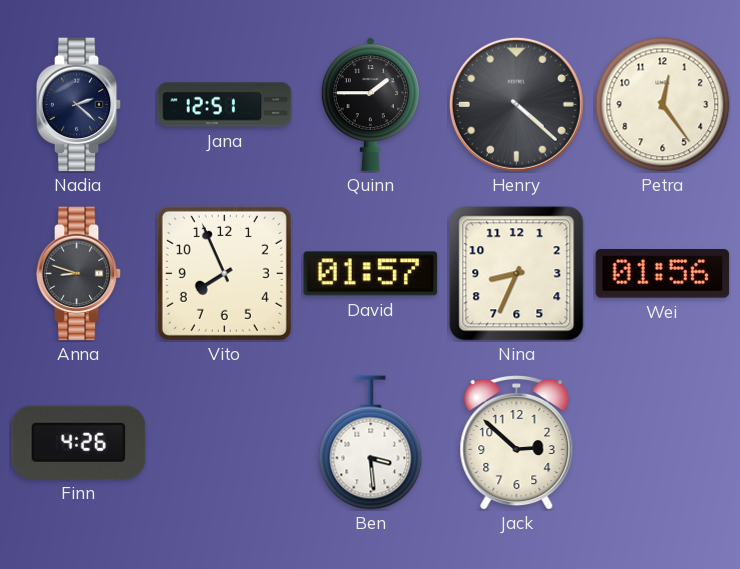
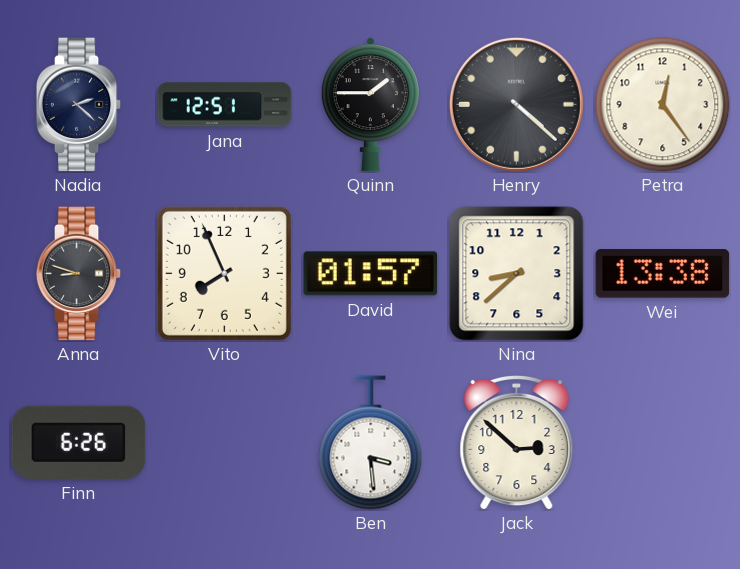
Nina: 8:34 -> 8:38
Wei: 01:56 -> 13:38
Finn: 4:26 -> 6:26
